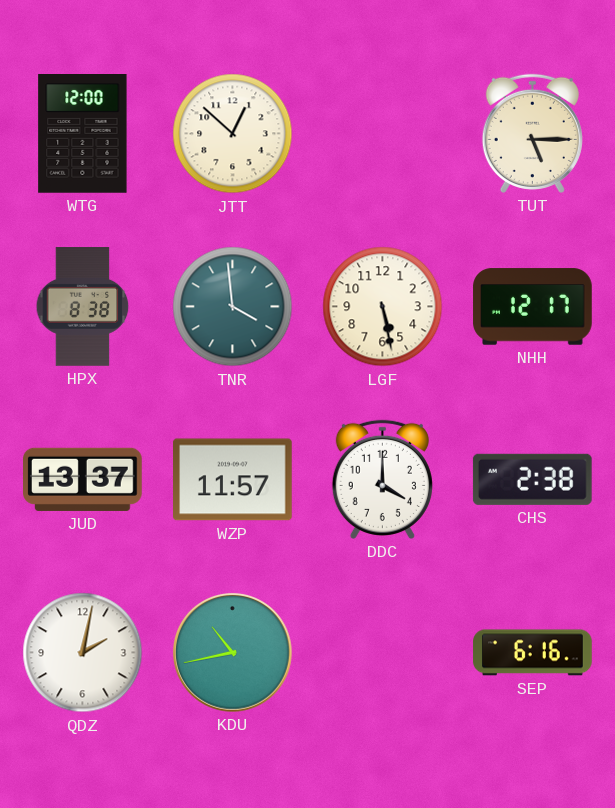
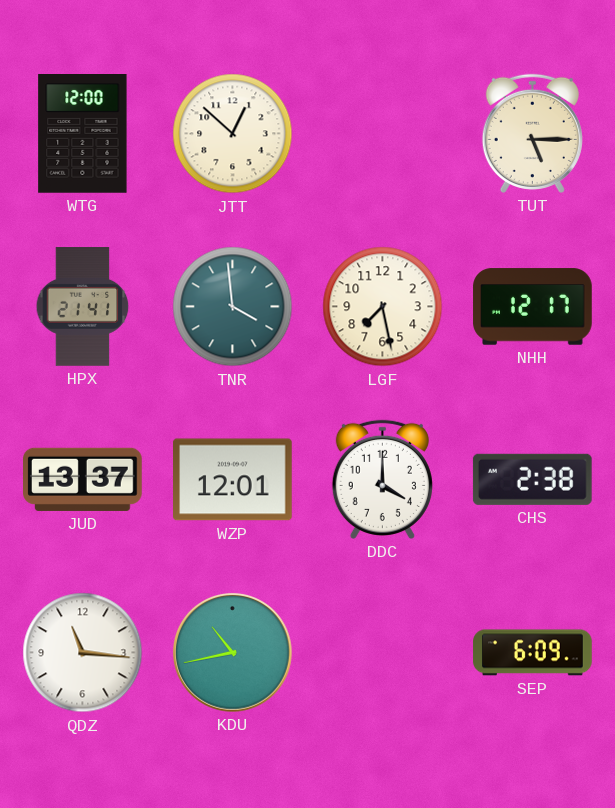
HPX: 8:38 -> 21:41
LGF: 5:28 -> 7:28
WZP: 11:57 -> 12:01
QDZ: 2:02 -> 11:16
SEP: 6:16 -> 6:09
